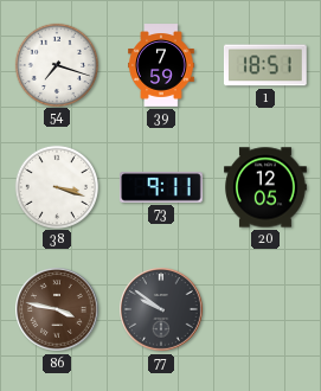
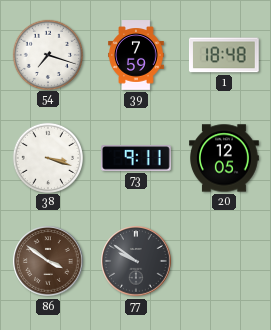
1: 18:51 -> 18:48
86: 3:47 -> 3:51
